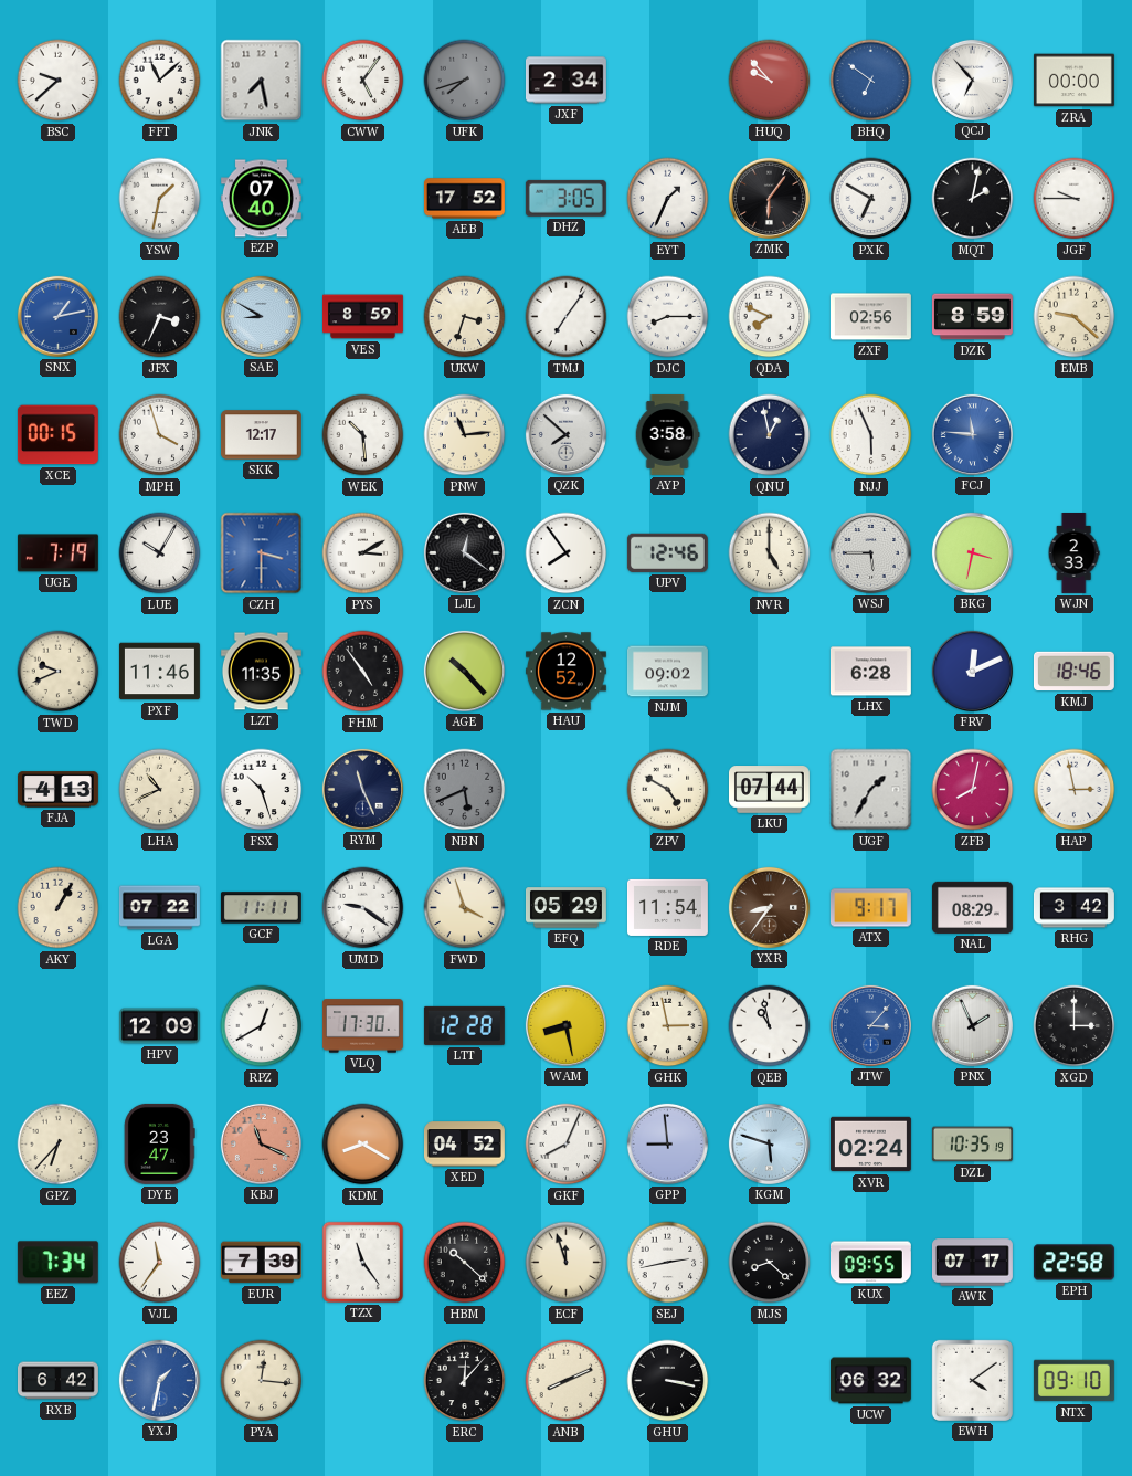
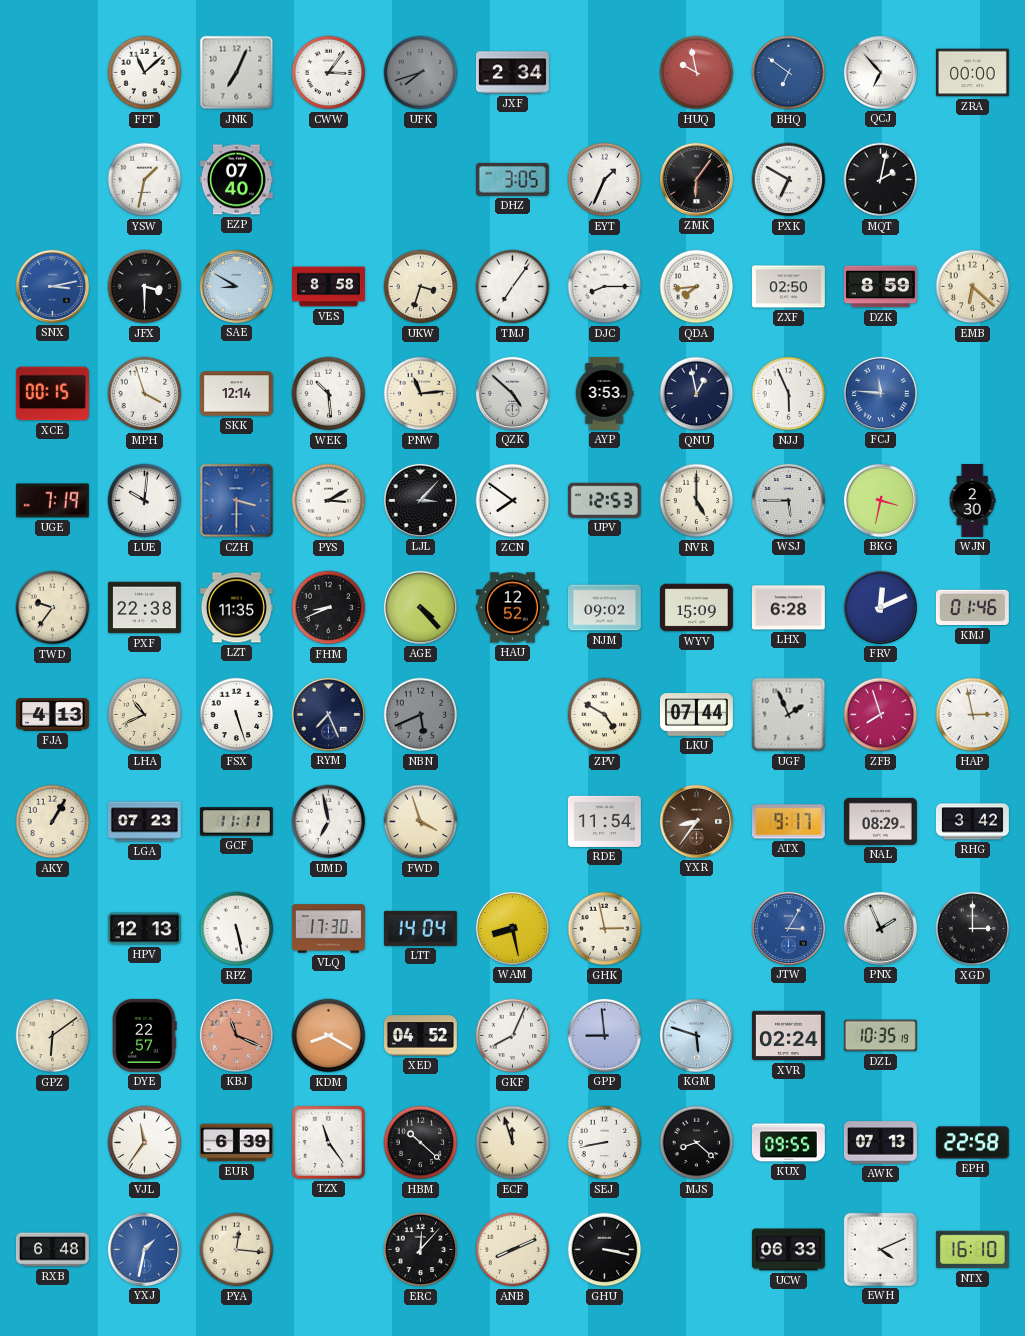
BSC: 9:38 -> none
JNK: 7:28 -> 7:04
CWW: 5:06 -> 3:06
HUQ: 9:53 -> 9:58
AEB: 17:52 -> none
JGF: 9:45 -> none
SNX: 1:13 -> 3:13
JFX: 3:34 -> 3:30
VES: 8:59 -> 8:58
QDA: 7:49 -> 7:44
ZXF: 02:56 -> 02:50
EMB: 9:22 -> 6:22
SKK: 12:17 -> 12:14
QZK: 7:52 -> 4:52
AYP: 3:58 -> 3:53
LUE: 10:05 -> 10:01
LJL: 12:21 -> 3:07
ZCN: 7:54 -> 7:51
UPV: 12:46 -> 12:53
WJN: 2:33 -> 2:30
TWD: 9:41 -> 9:36
PXF: 11:46 -> 22:38
FHM: 4:54 -> 8:41
AGE: 10:23 -> 4:23
WYV: none -> 15:09
KMJ: 18:46 -> 01:46
FSX: 10:27 -> 5:27
RYM: 11:26 -> 7:26
UGF: 1:35 -> 1:56
ZFB: 8:02 -> 7:57
LGA: 07:22 -> 07:23
UMD: 9:21 -> 6:58
EFQ: 05:29 -> none
HPV: 12:09 -> 12:13
RPZ: 12:40 -> 5:28
LTT: 12:28 -> 14:04
QEB: 10:58 -> none
JTW: 3:07 -> 3:05
GPZ: 6:37 -> 6:09
DYE: 23:47 -> 22:57
EEZ: 7:34 -> none
EUR: 7:39 -> 6:39
SEJ: 2:43 -> 8:43
AWK: 07:17 -> 07:13
RXB: 6:42 -> 6:48
UCW: 06:32 -> 06:33
EWH: 4:09 -> 4:11
NTX: 09:10 -> 16:10
